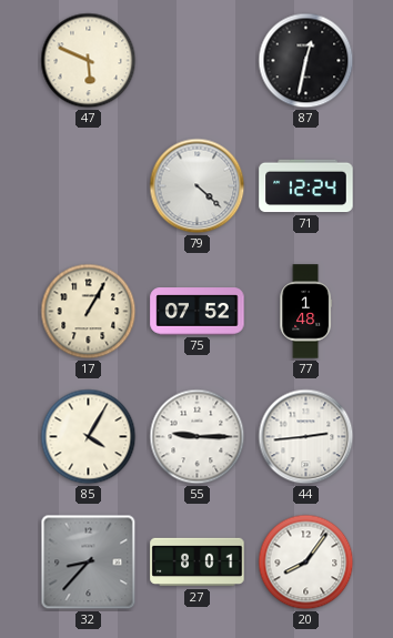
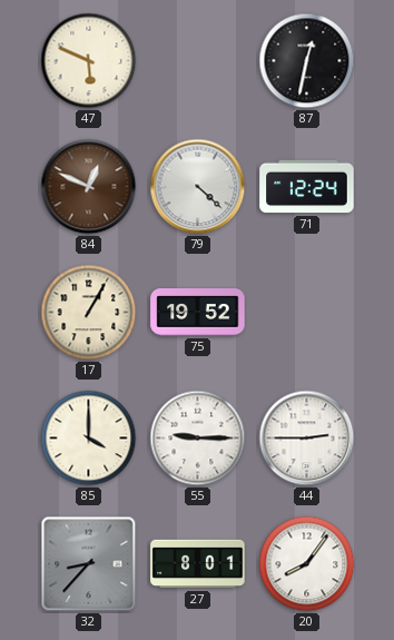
84: none -> 12:49
75: 07:52 -> 19:52
77: 1:48 -> none
85: 4:05 -> 4:00
44: 2:44 -> 2:45
